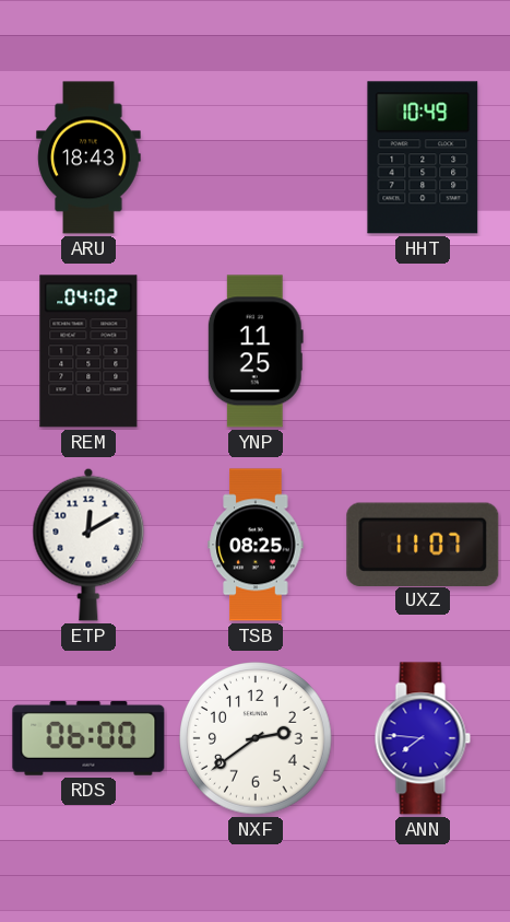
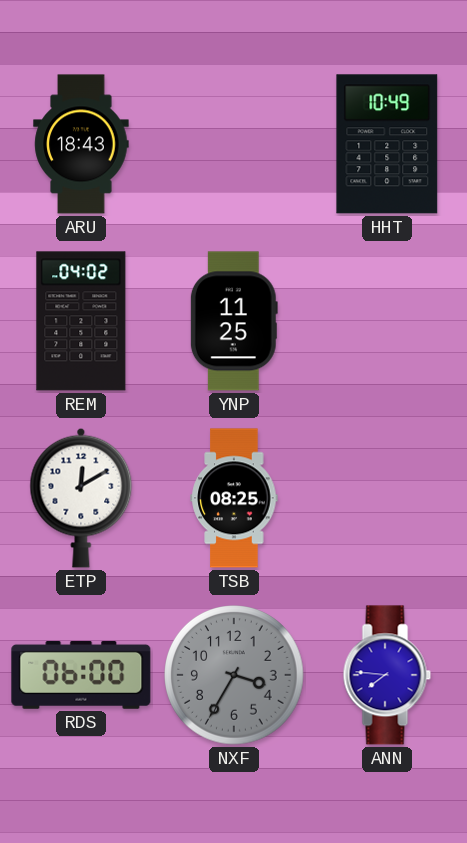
UXZ: 11:07 -> none
NXF: 2:39 -> 3:35
NXF dial: white -> grey
